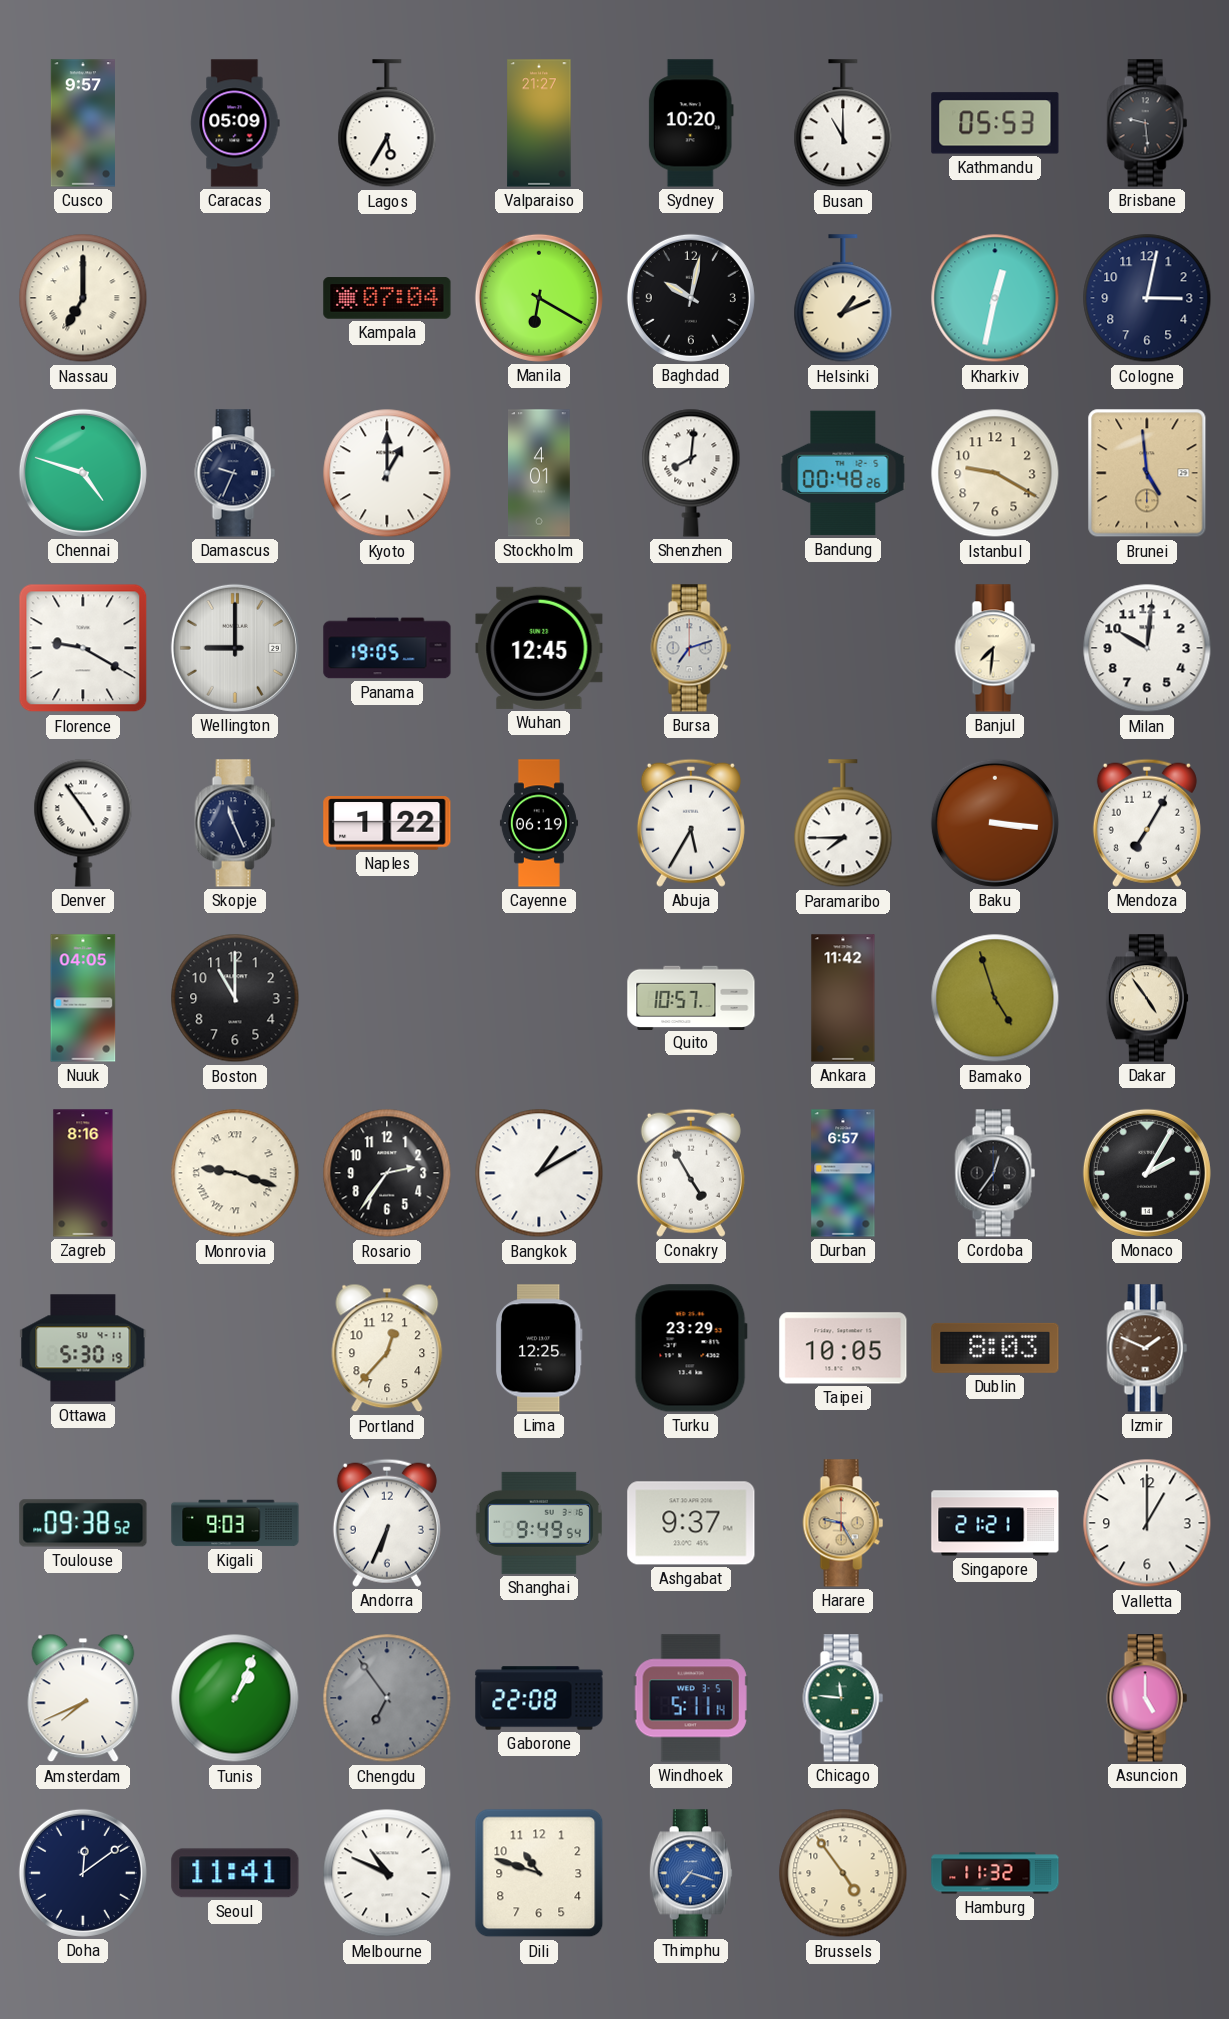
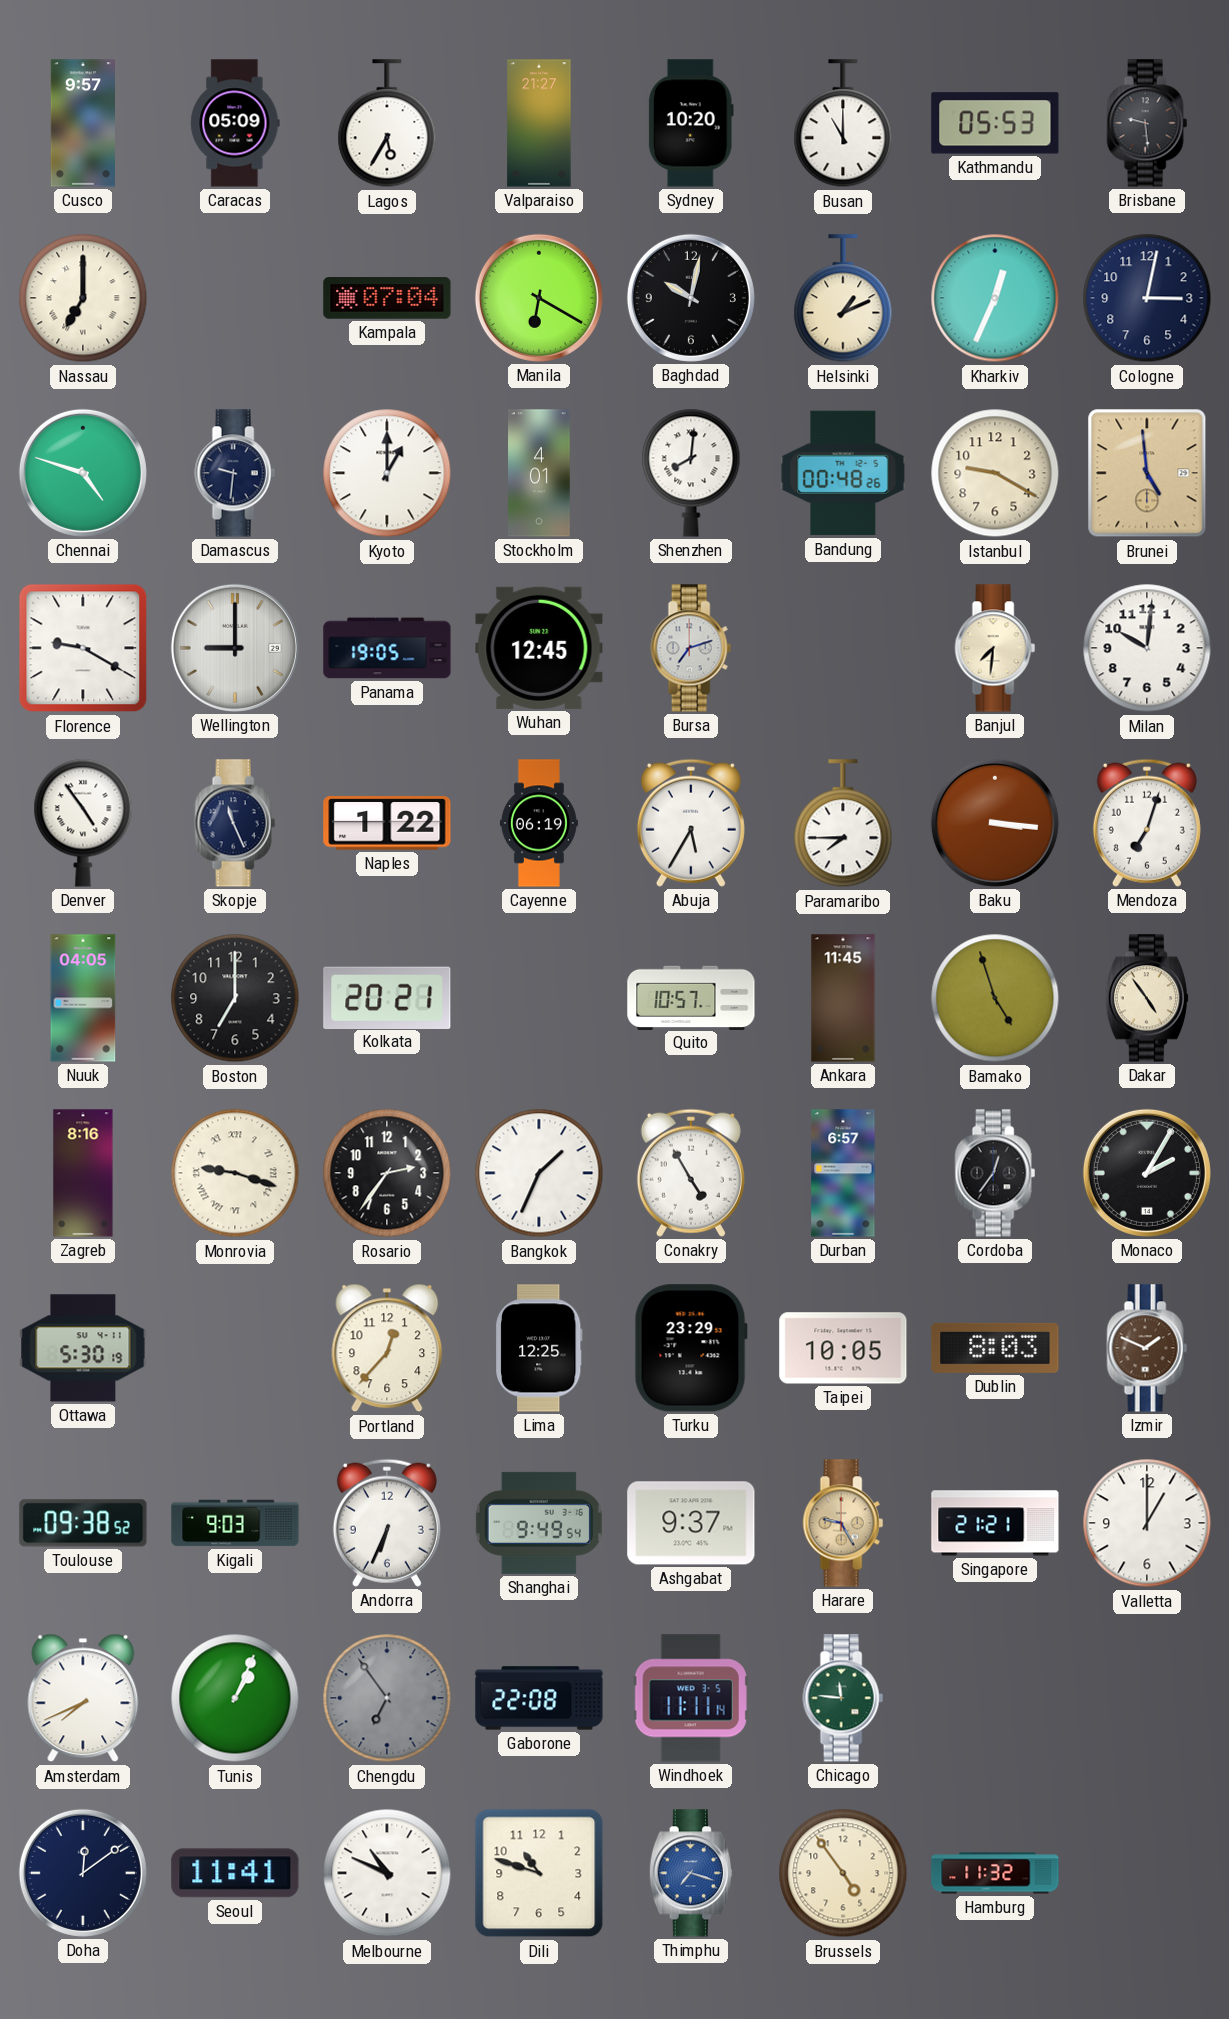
Kharkiv: 12:32 -> 12:34
Damascus: 9:34 -> 9:31
Mendoza: 7:05 -> 7:03
Boston: 11:00 -> 7:00
Kolkata: none -> 20:21
Ankara: 11:42 -> 11:45
Bangkok: 1:10 -> 1:34
Windhoek: 5:11 -> 11:11
Asuncion: 5:00 -> none
